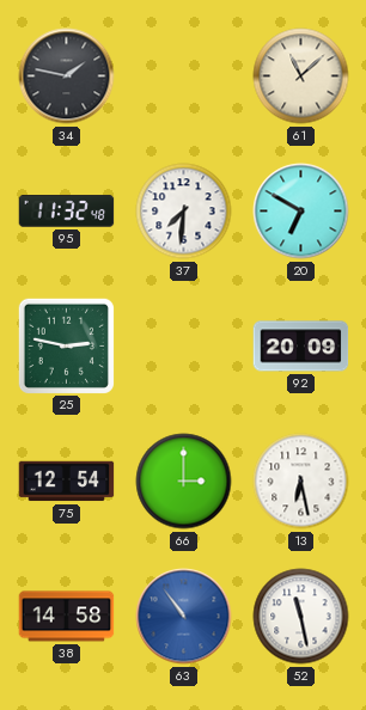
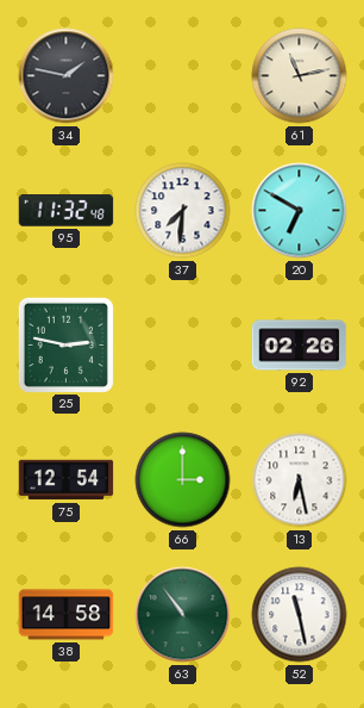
61: 11:08 -> 11:13
92: 20:09 -> 02:26
63 dial: blue -> green
